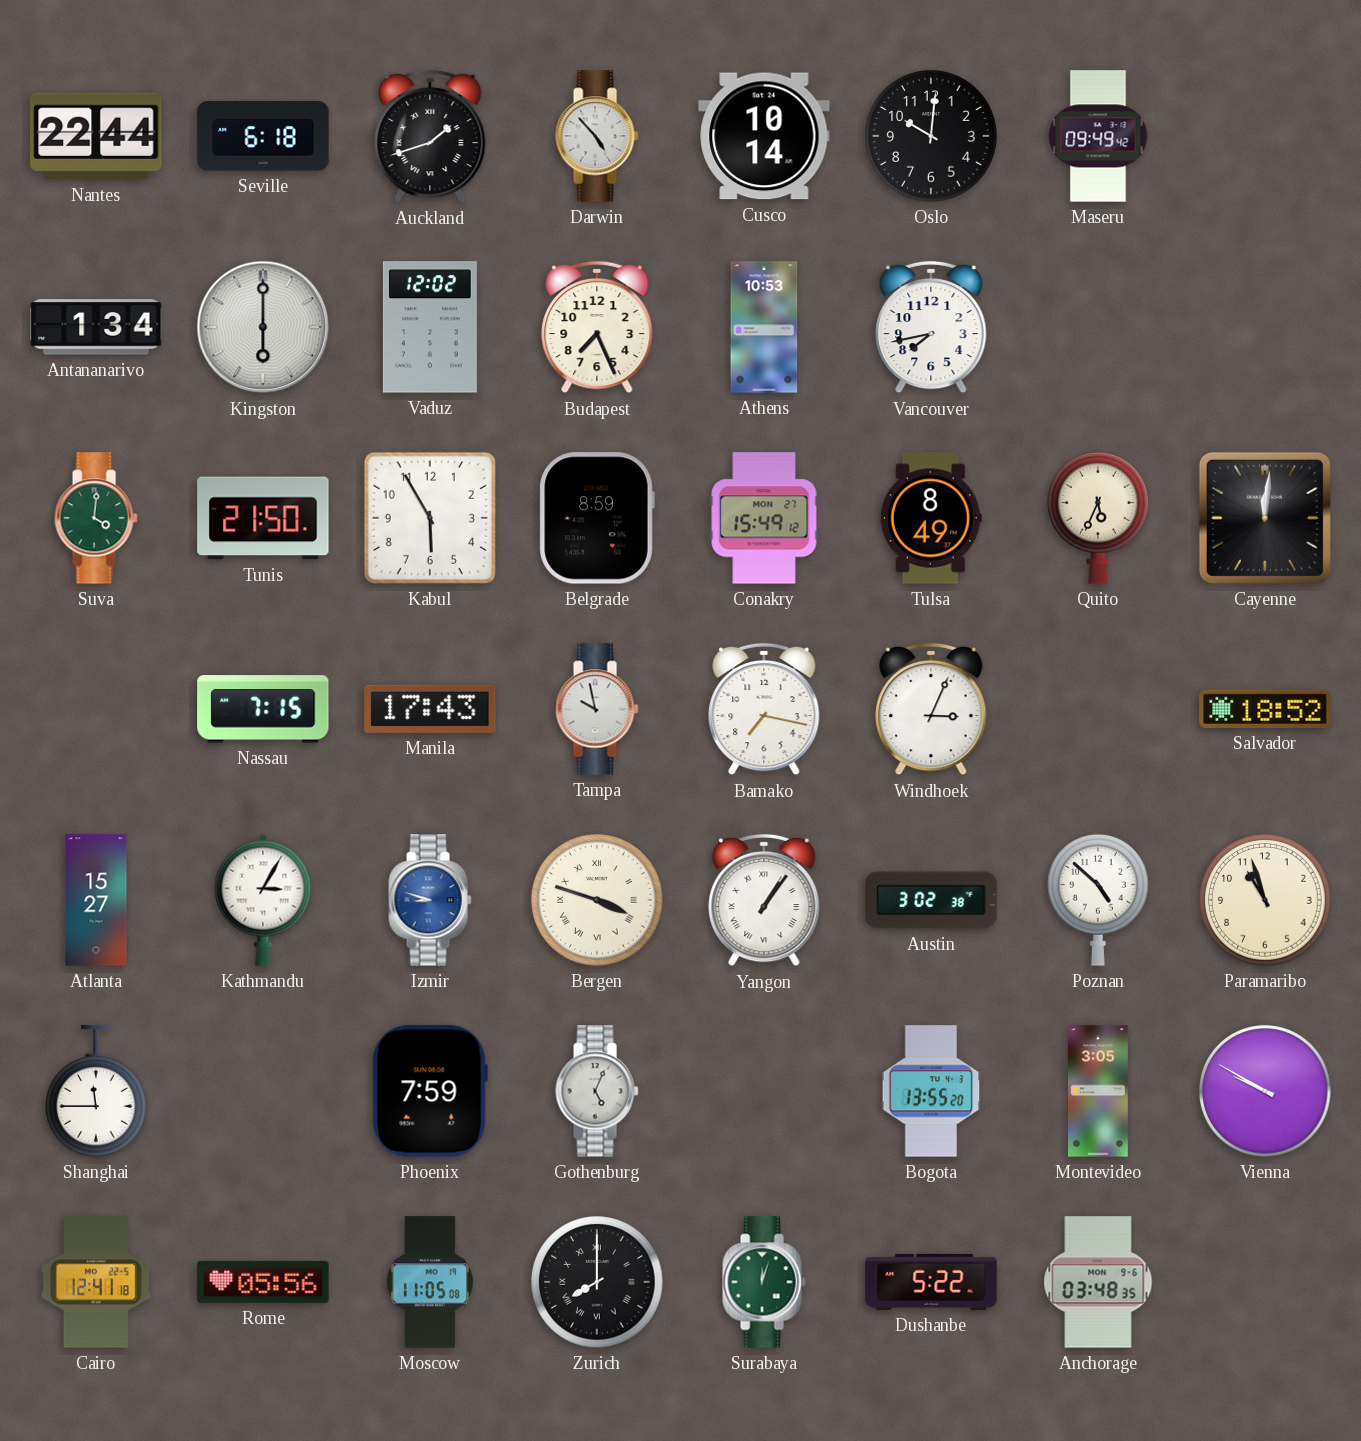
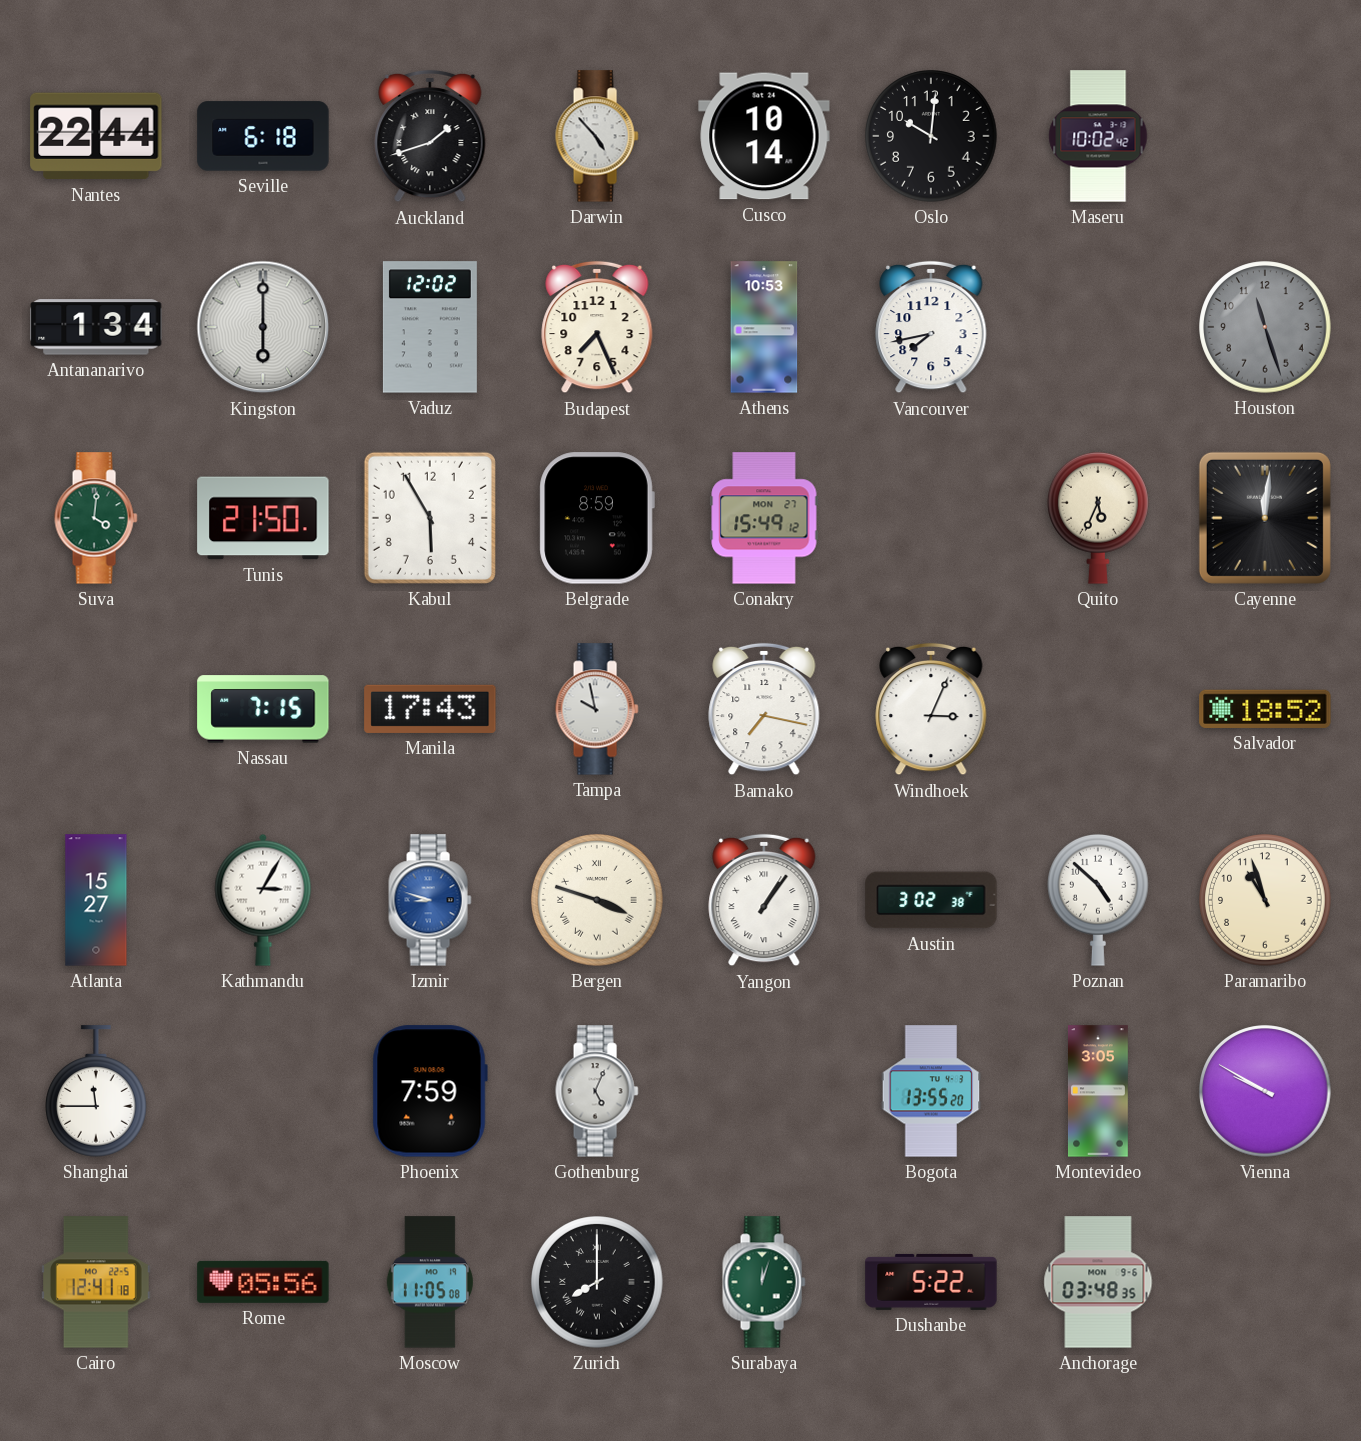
Maseru: 09:49 -> 10:02
Houston: none -> 11:27
Tulsa: 8:49 -> none
